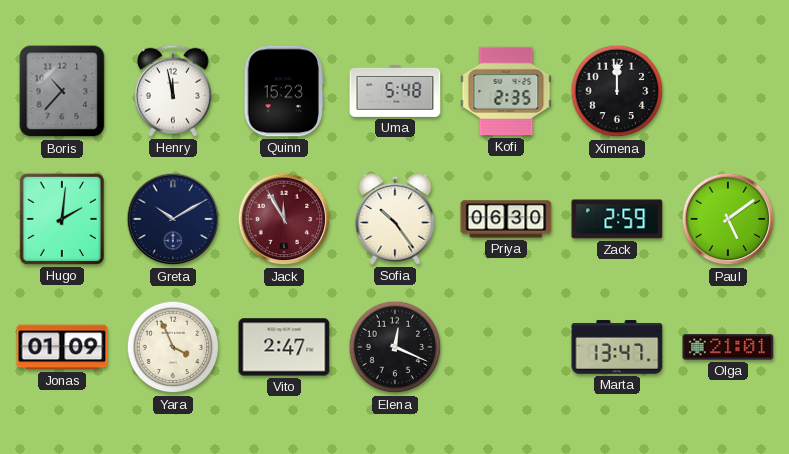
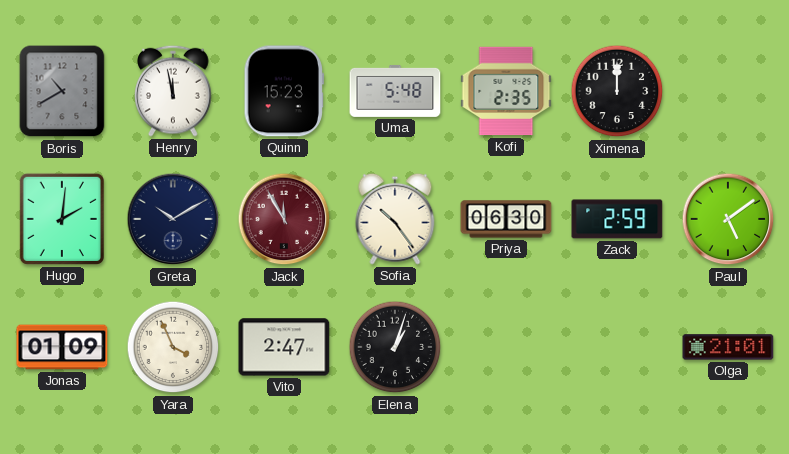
Boris: 10:37 -> 10:40
Elena: 12:19 -> 1:03
Marta: 13:47 -> none
